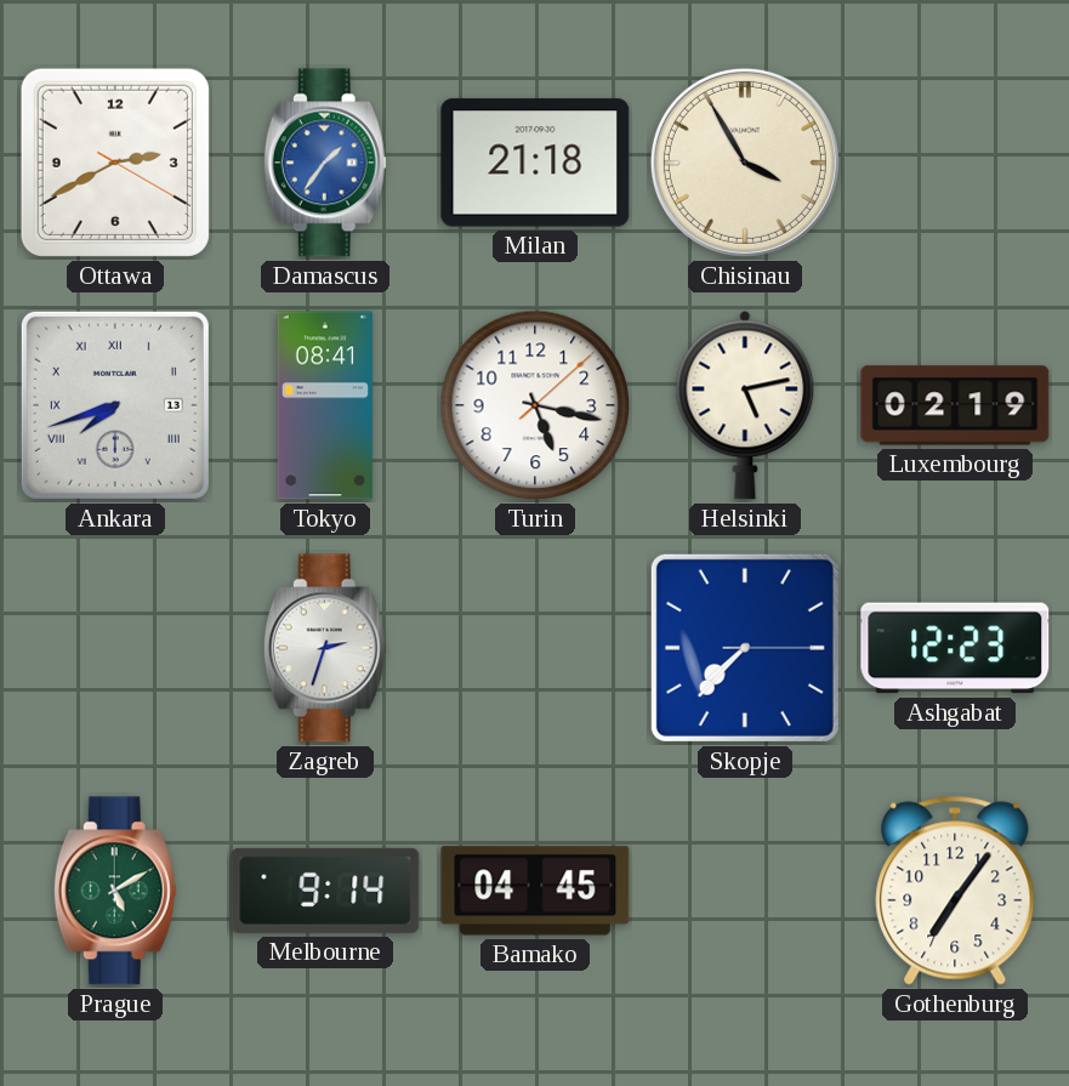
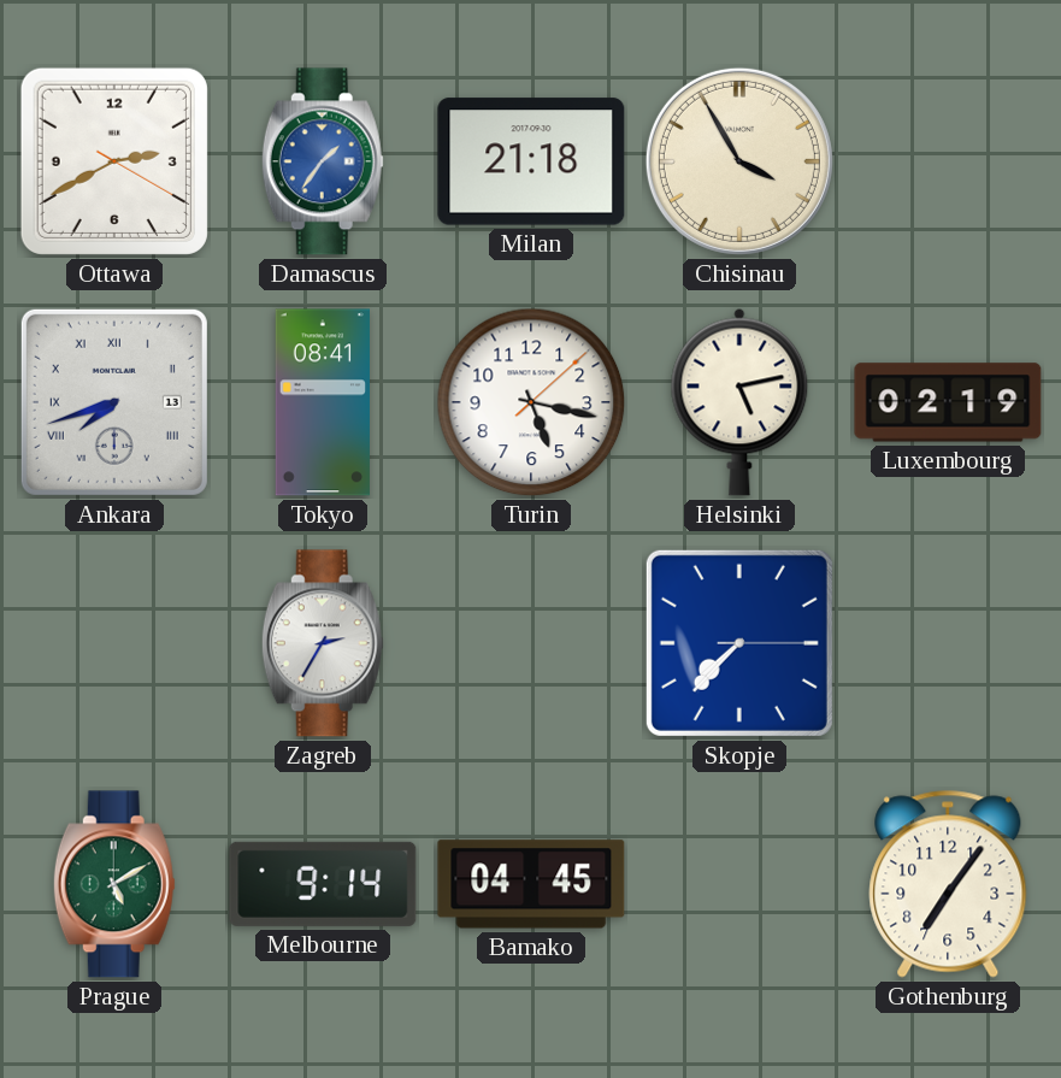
Zagreb: 2:33 -> 2:35
Ashgabat: 12:23 -> none
